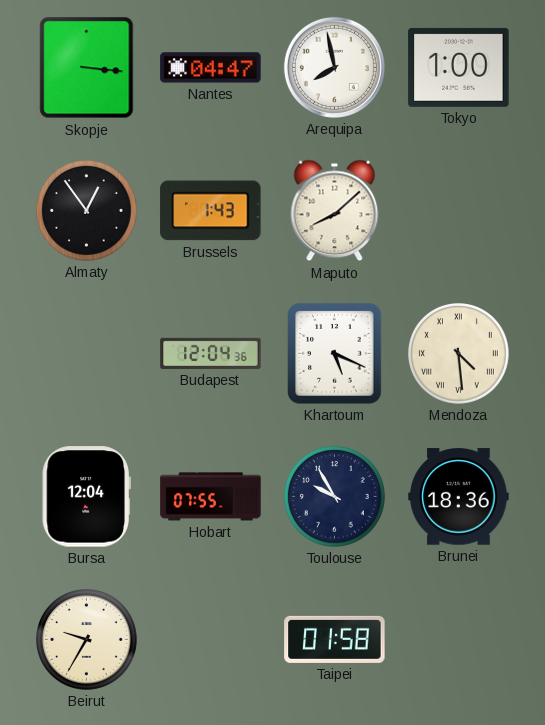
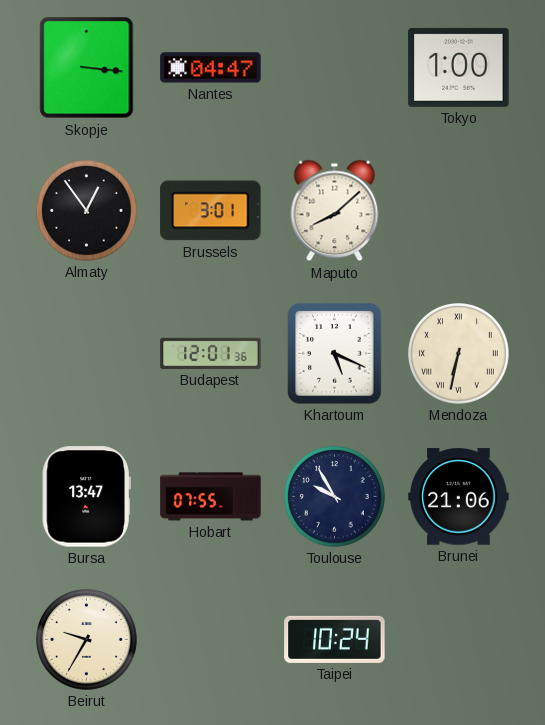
Arequipa: 7:58 -> none
Brussels: 1:43 -> 3:01
Budapest: 12:04 -> 12:01
Mendoza: 4:29 -> 6:32
Bursa: 12:04 -> 13:47
Brunei: 18:36 -> 21:06
Taipei: 01:58 -> 10:24
